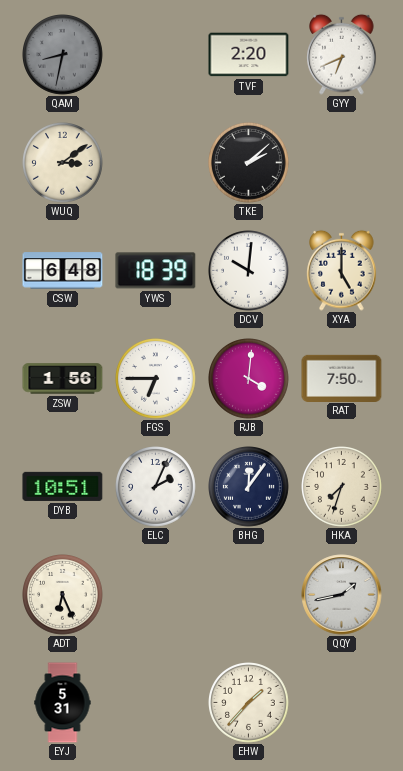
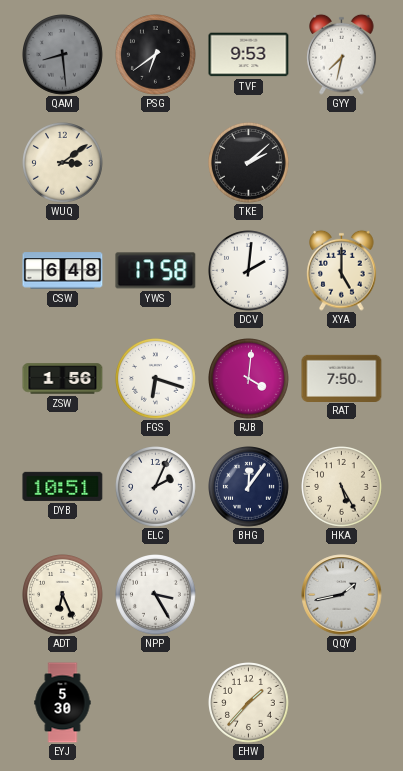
QAM: 8:32 -> 8:29
PSG: none -> 6:39
TVF: 2:20 -> 9:53
GYY: 6:41 -> 7:32
YWS: 18:39 -> 17:58
DCV: 10:01 -> 2:01
FGS: 6:45 -> 6:18
HKA: 7:33 -> 5:25
NPP: none -> 3:25
EYJ: 5:31 -> 5:30
